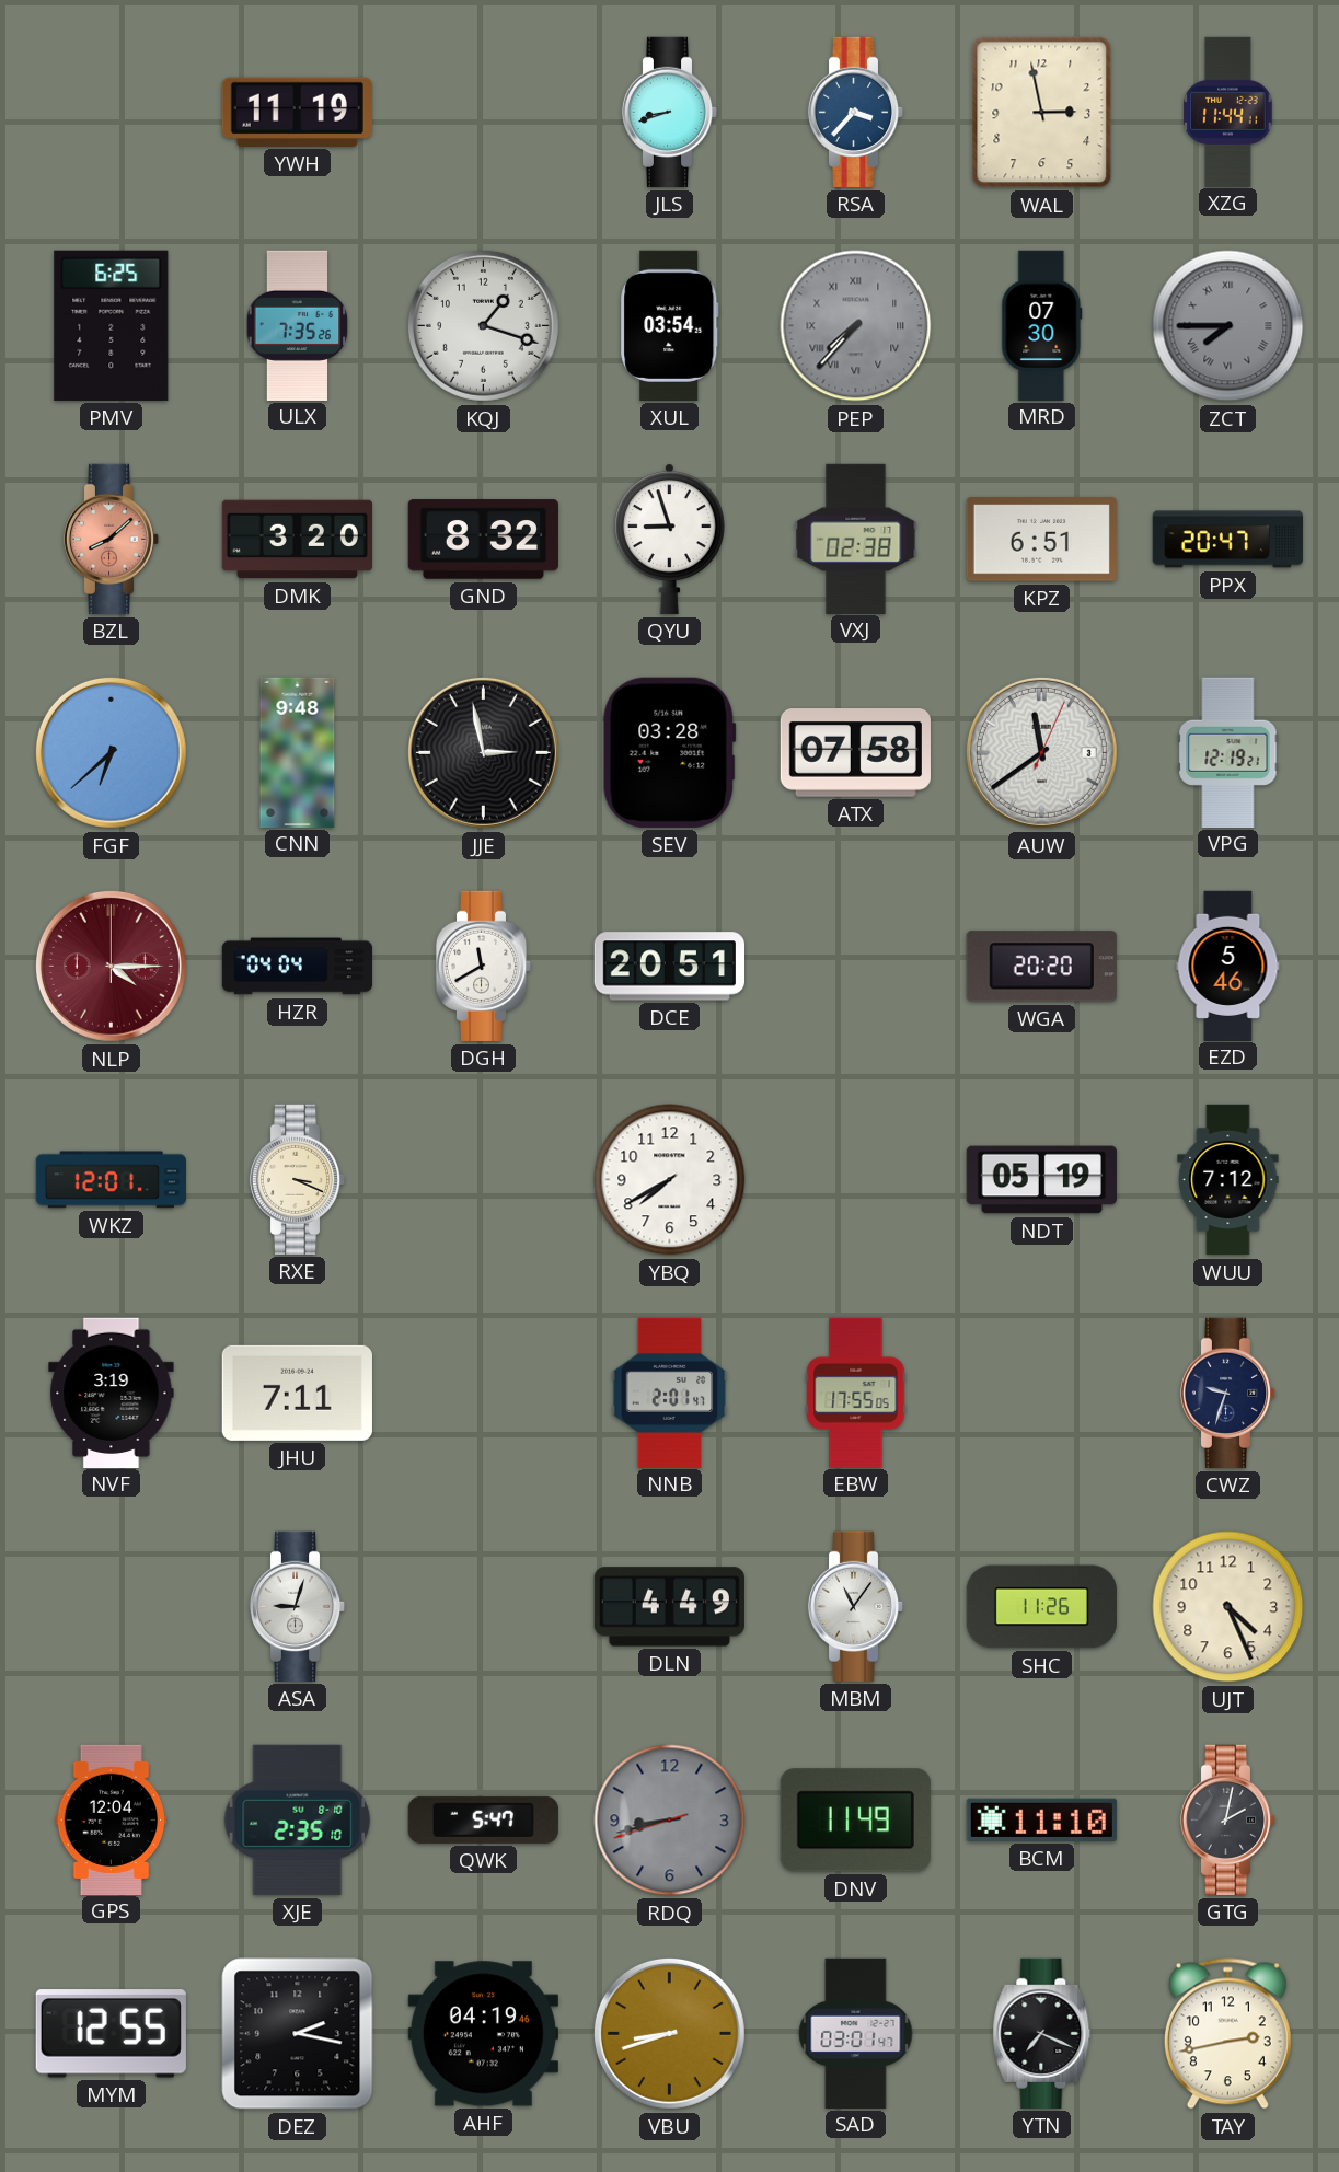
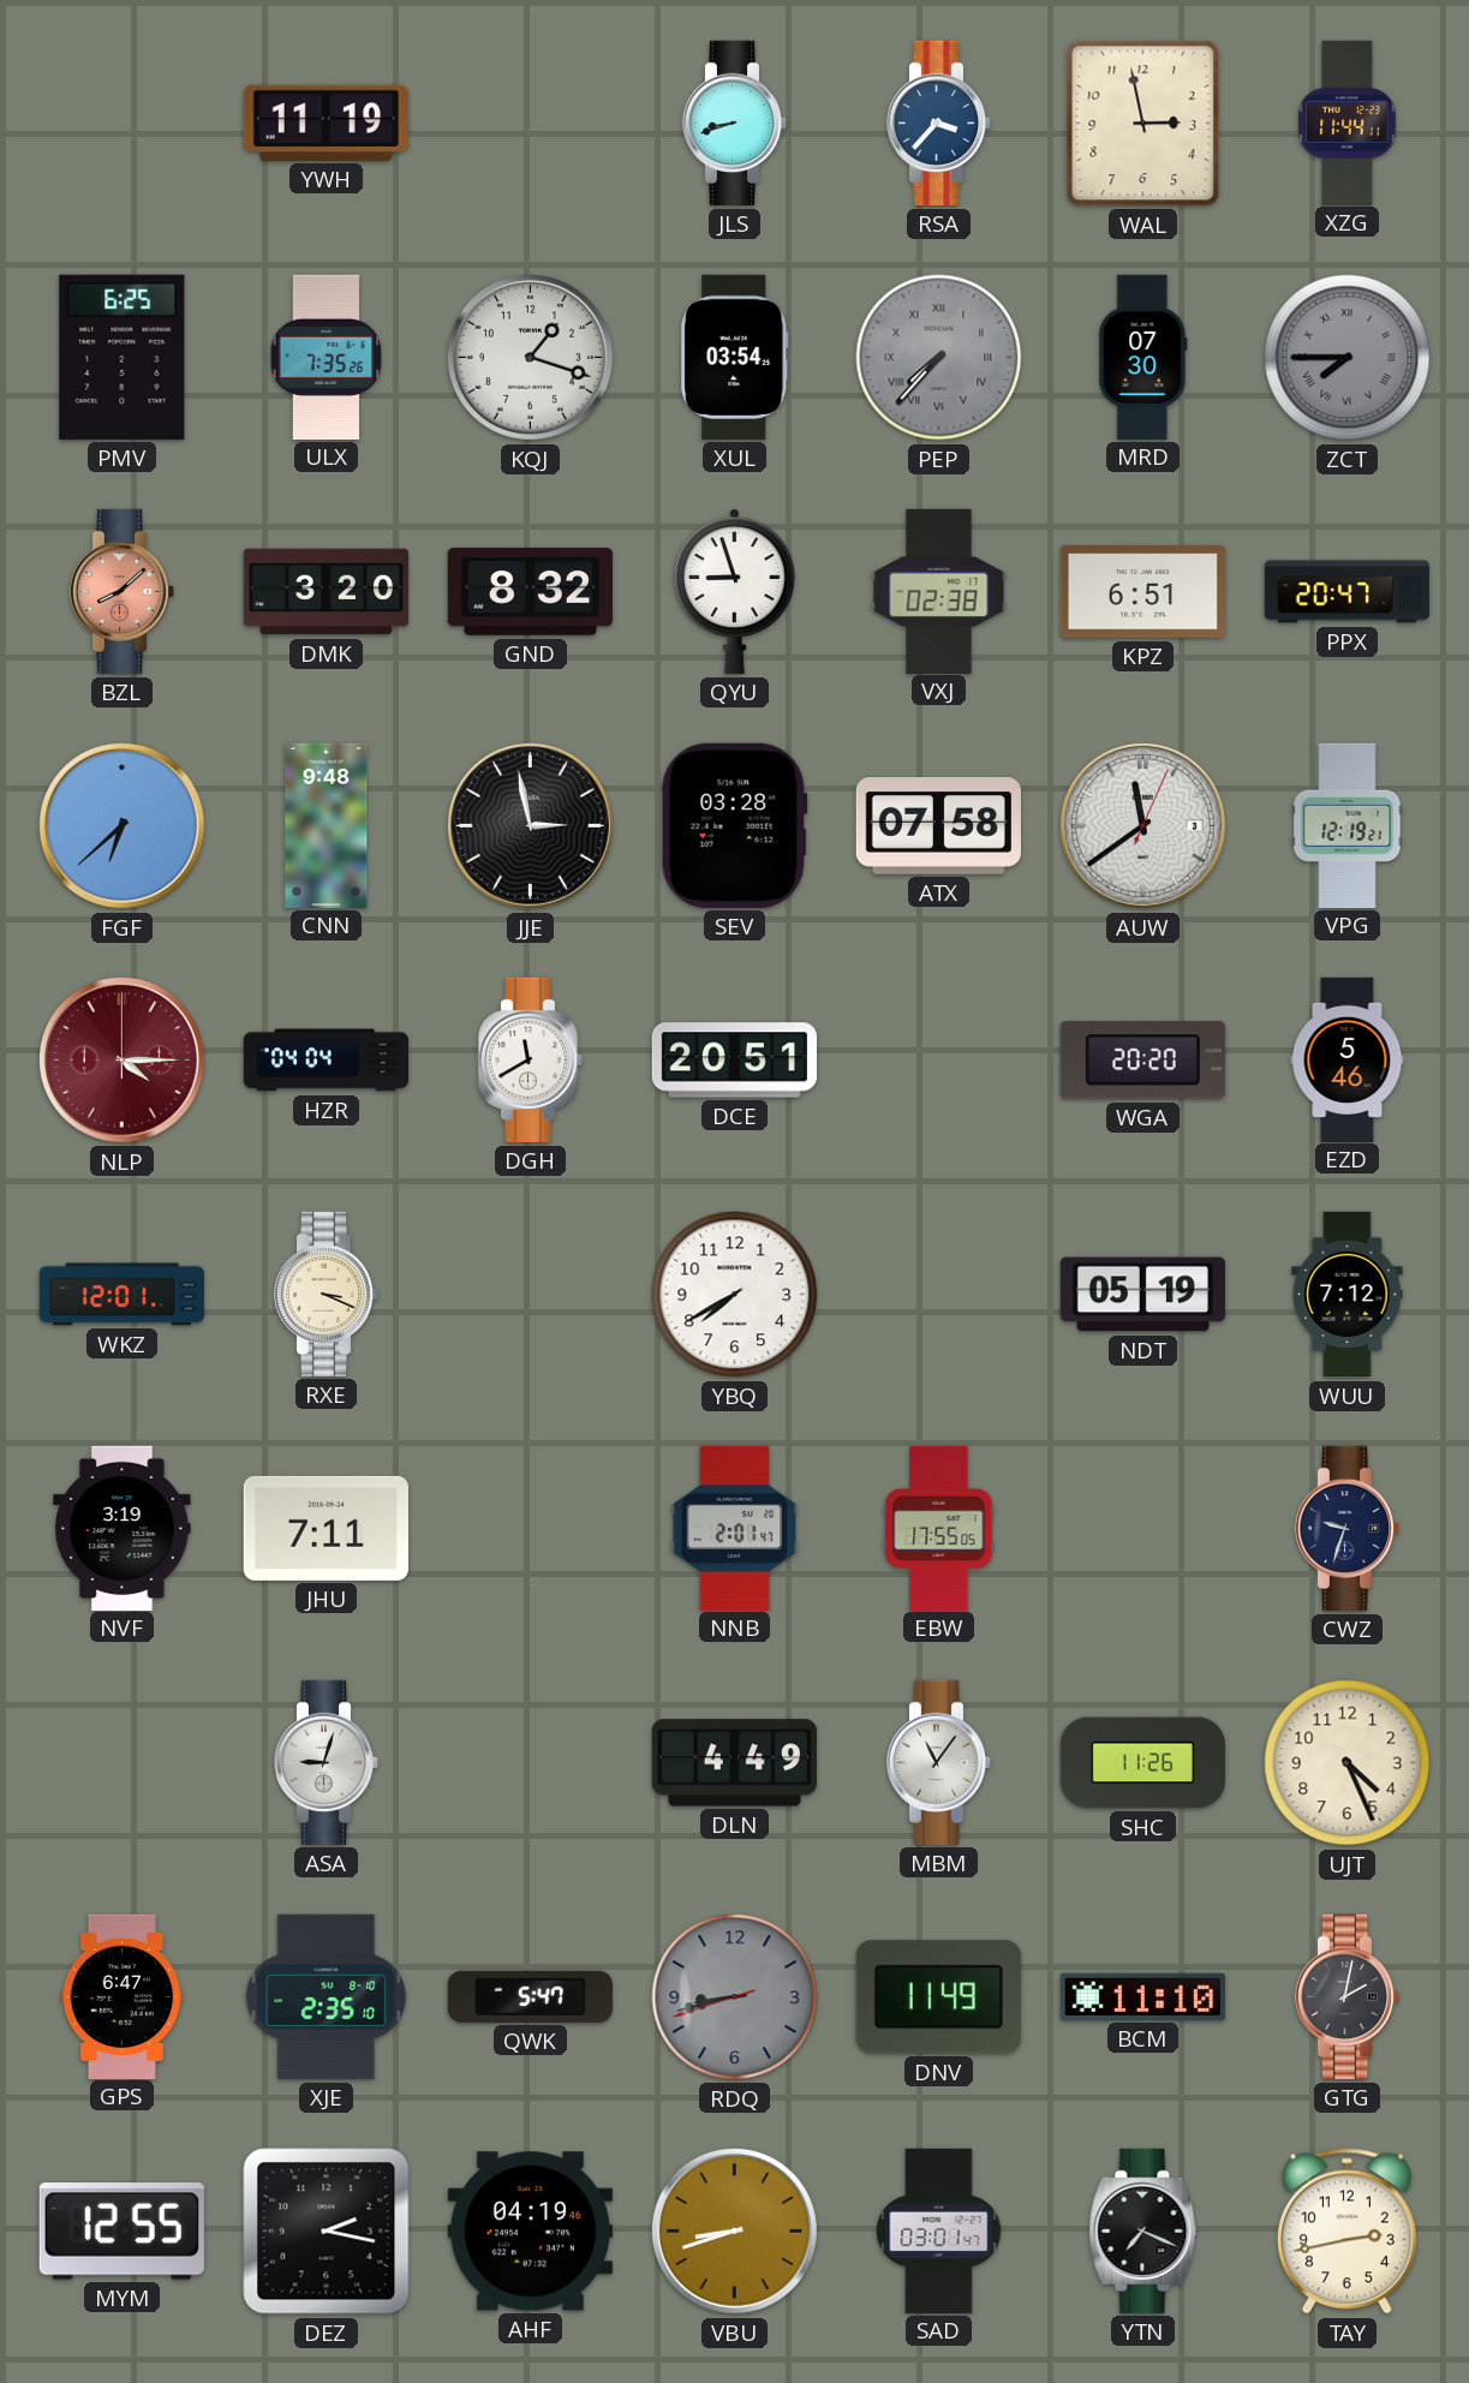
GPS: 12:04 -> 6:47
